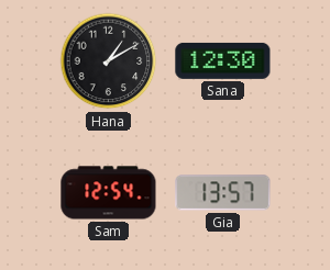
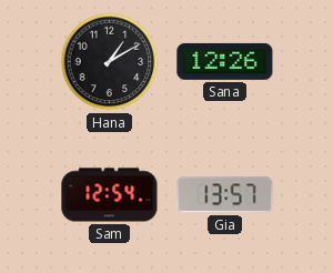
Sana: 12:30 -> 12:26
